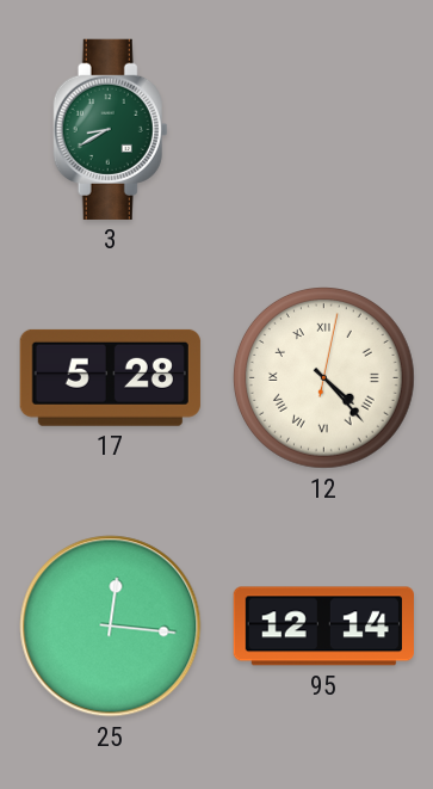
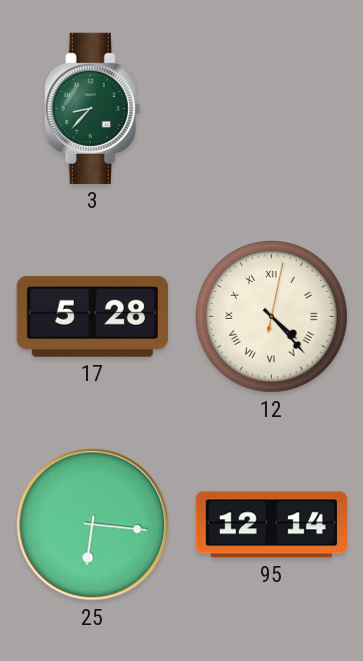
3: 8:40 -> 8:37
25: 12:16 -> 6:16
